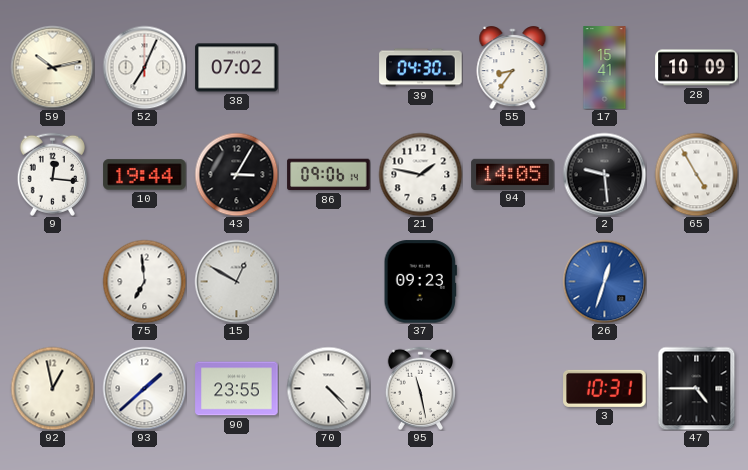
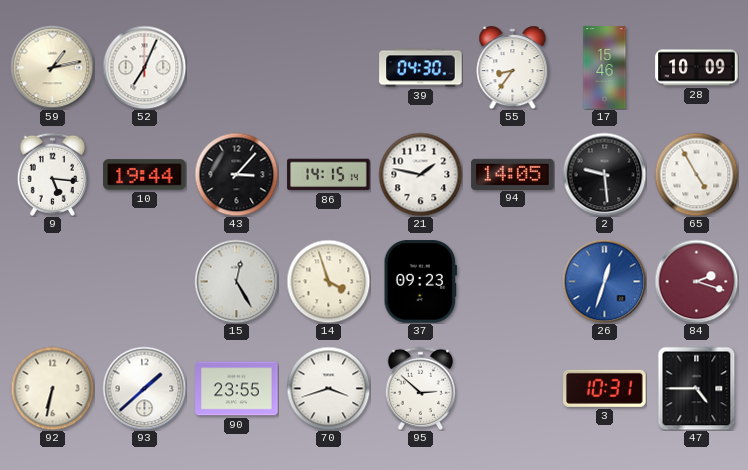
59: 10:13 -> 1:13
38: 07:02 -> none
17: 15:41 -> 15:46
9: 12:16 -> 5:16
43: 3:05 -> 3:07
86: 09:06 -> 14:15
75: 6:59 -> none
15: 12:50 -> 12:25
14: none -> 3:57
84: none -> 2:18
92: 12:58 -> 6:32
70: 4:23 -> 3:42
95: 11:28 -> 2:52
